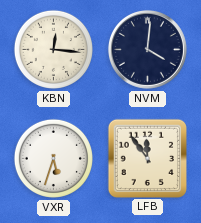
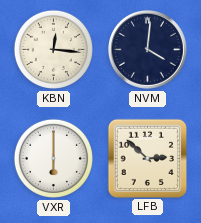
VXR: 5:33 -> 6:00
LFB: 11:54 -> 2:52
